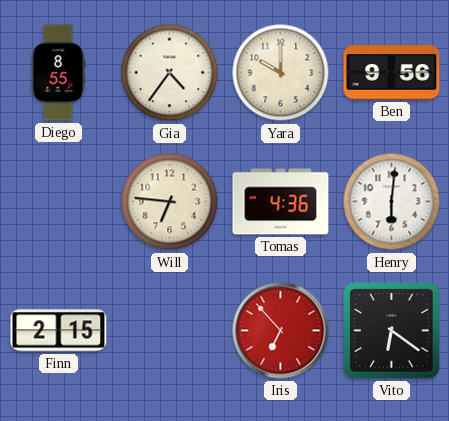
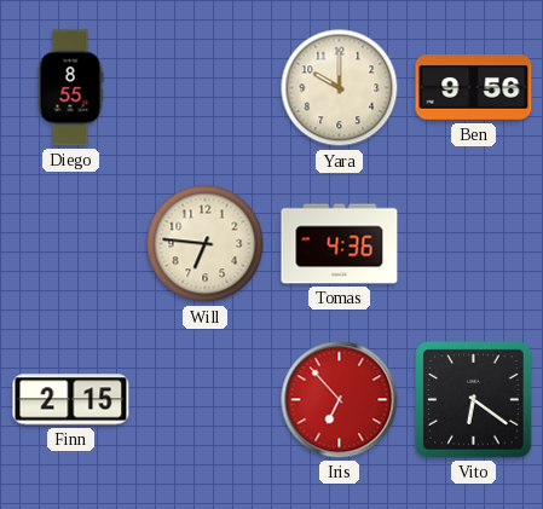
Gia: 4:36 -> none
Henry: 6:01 -> none
